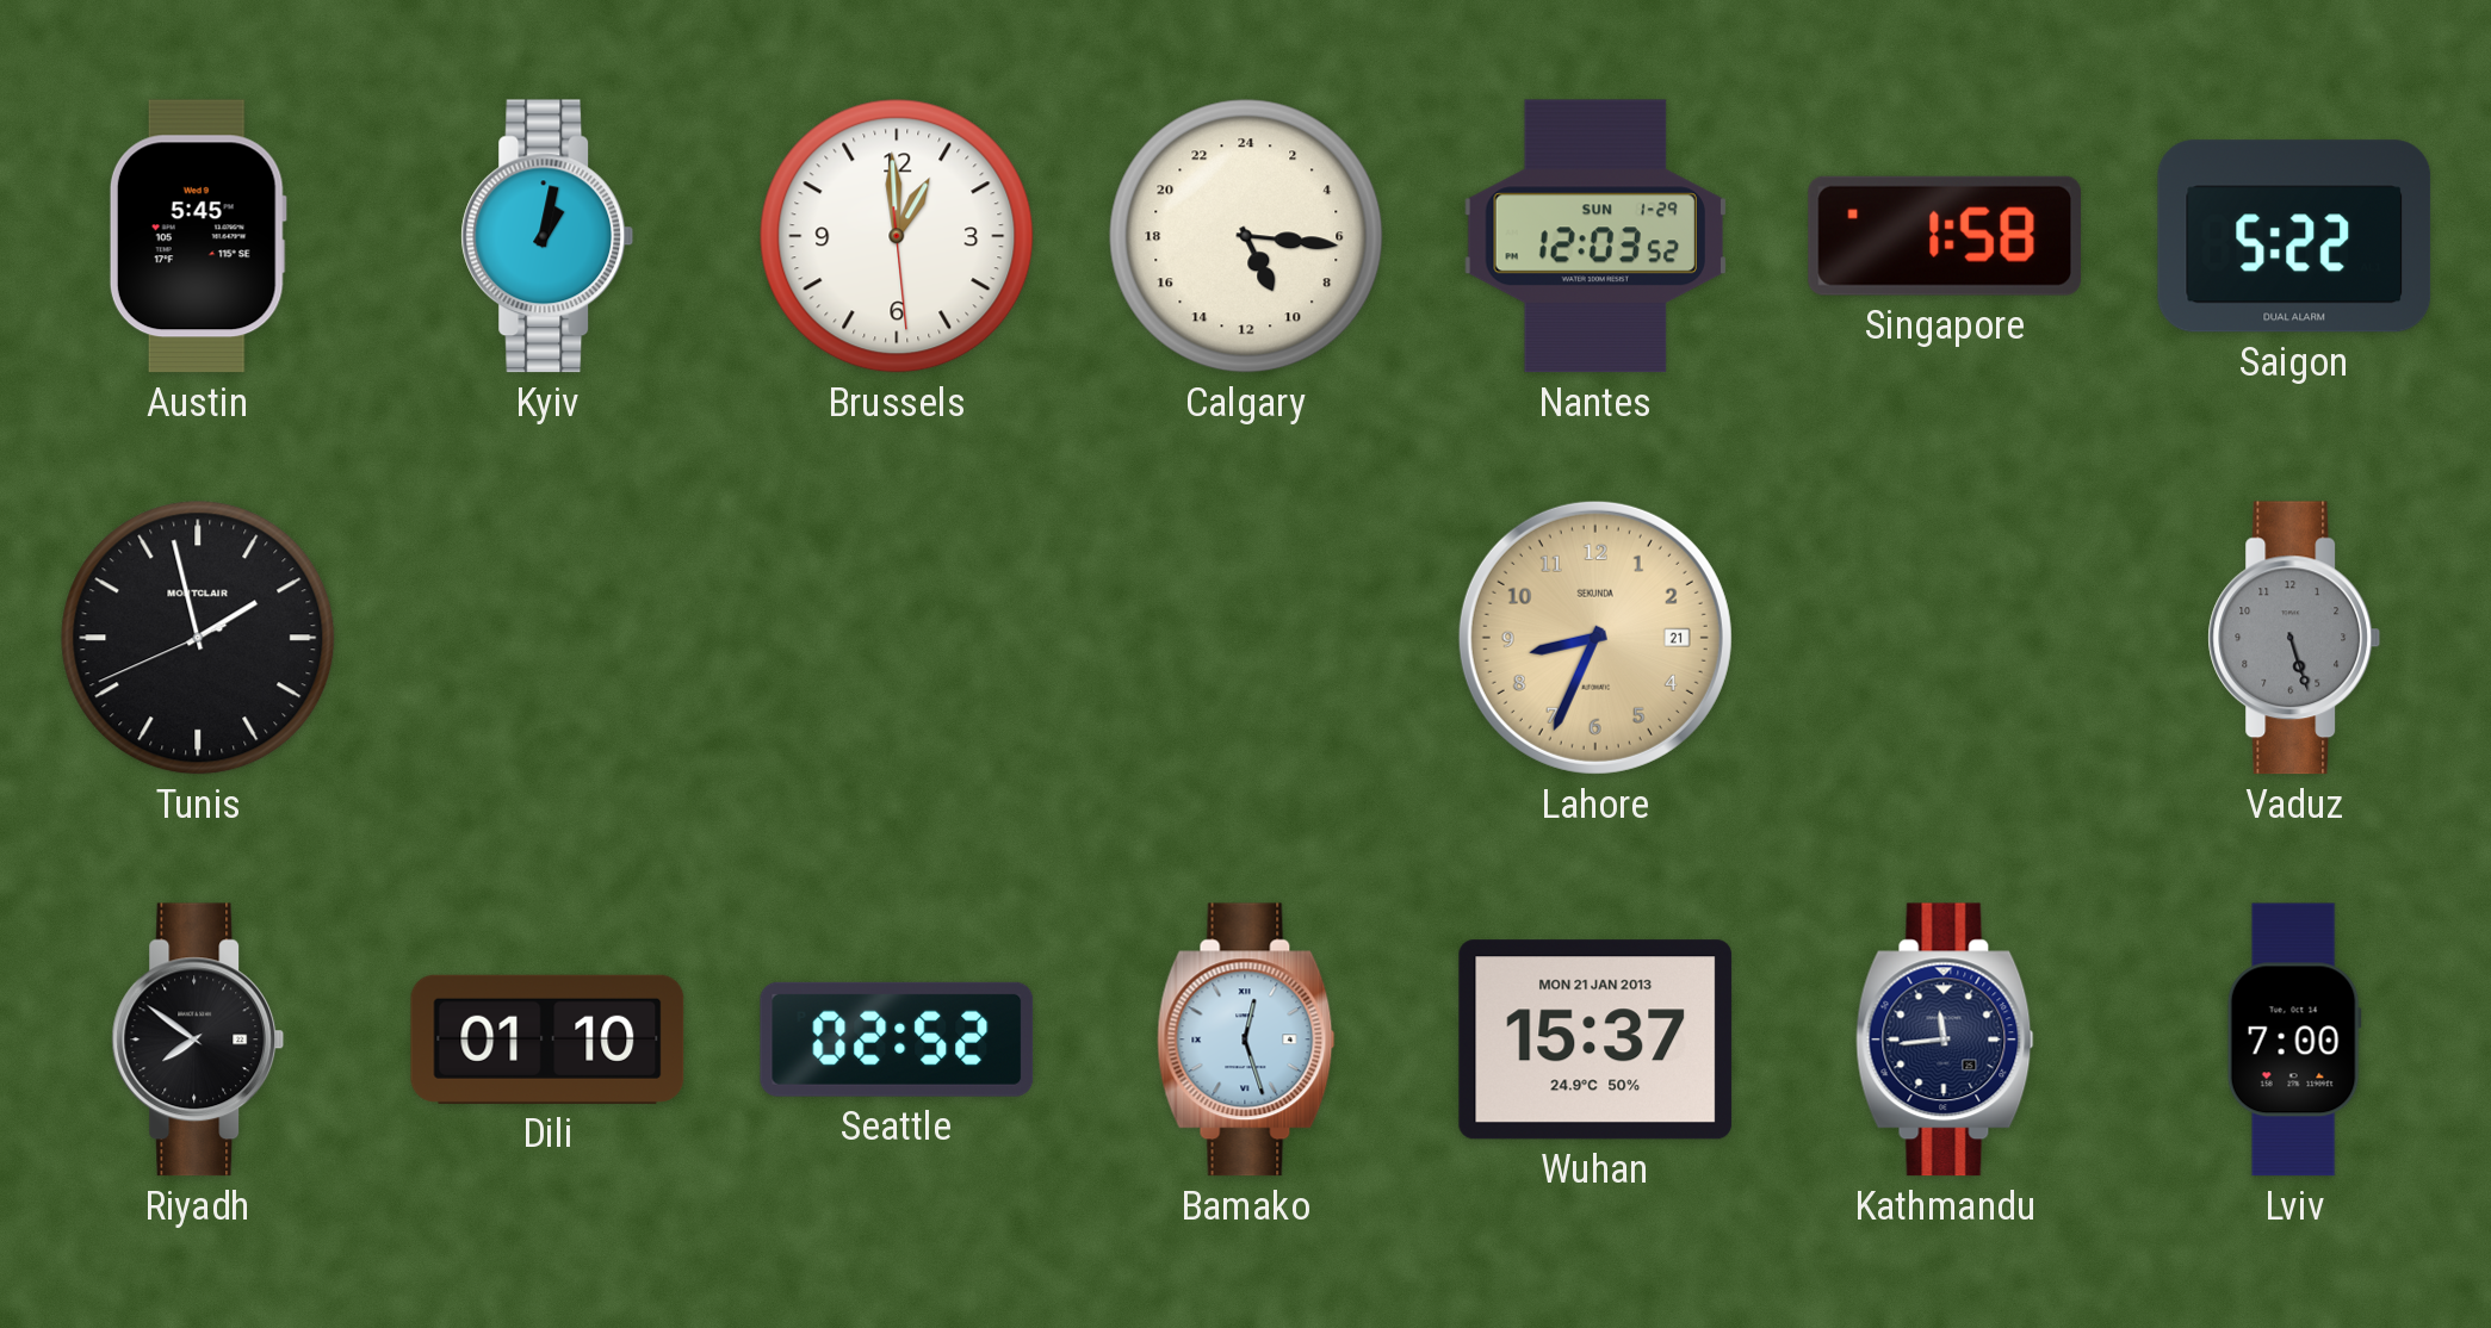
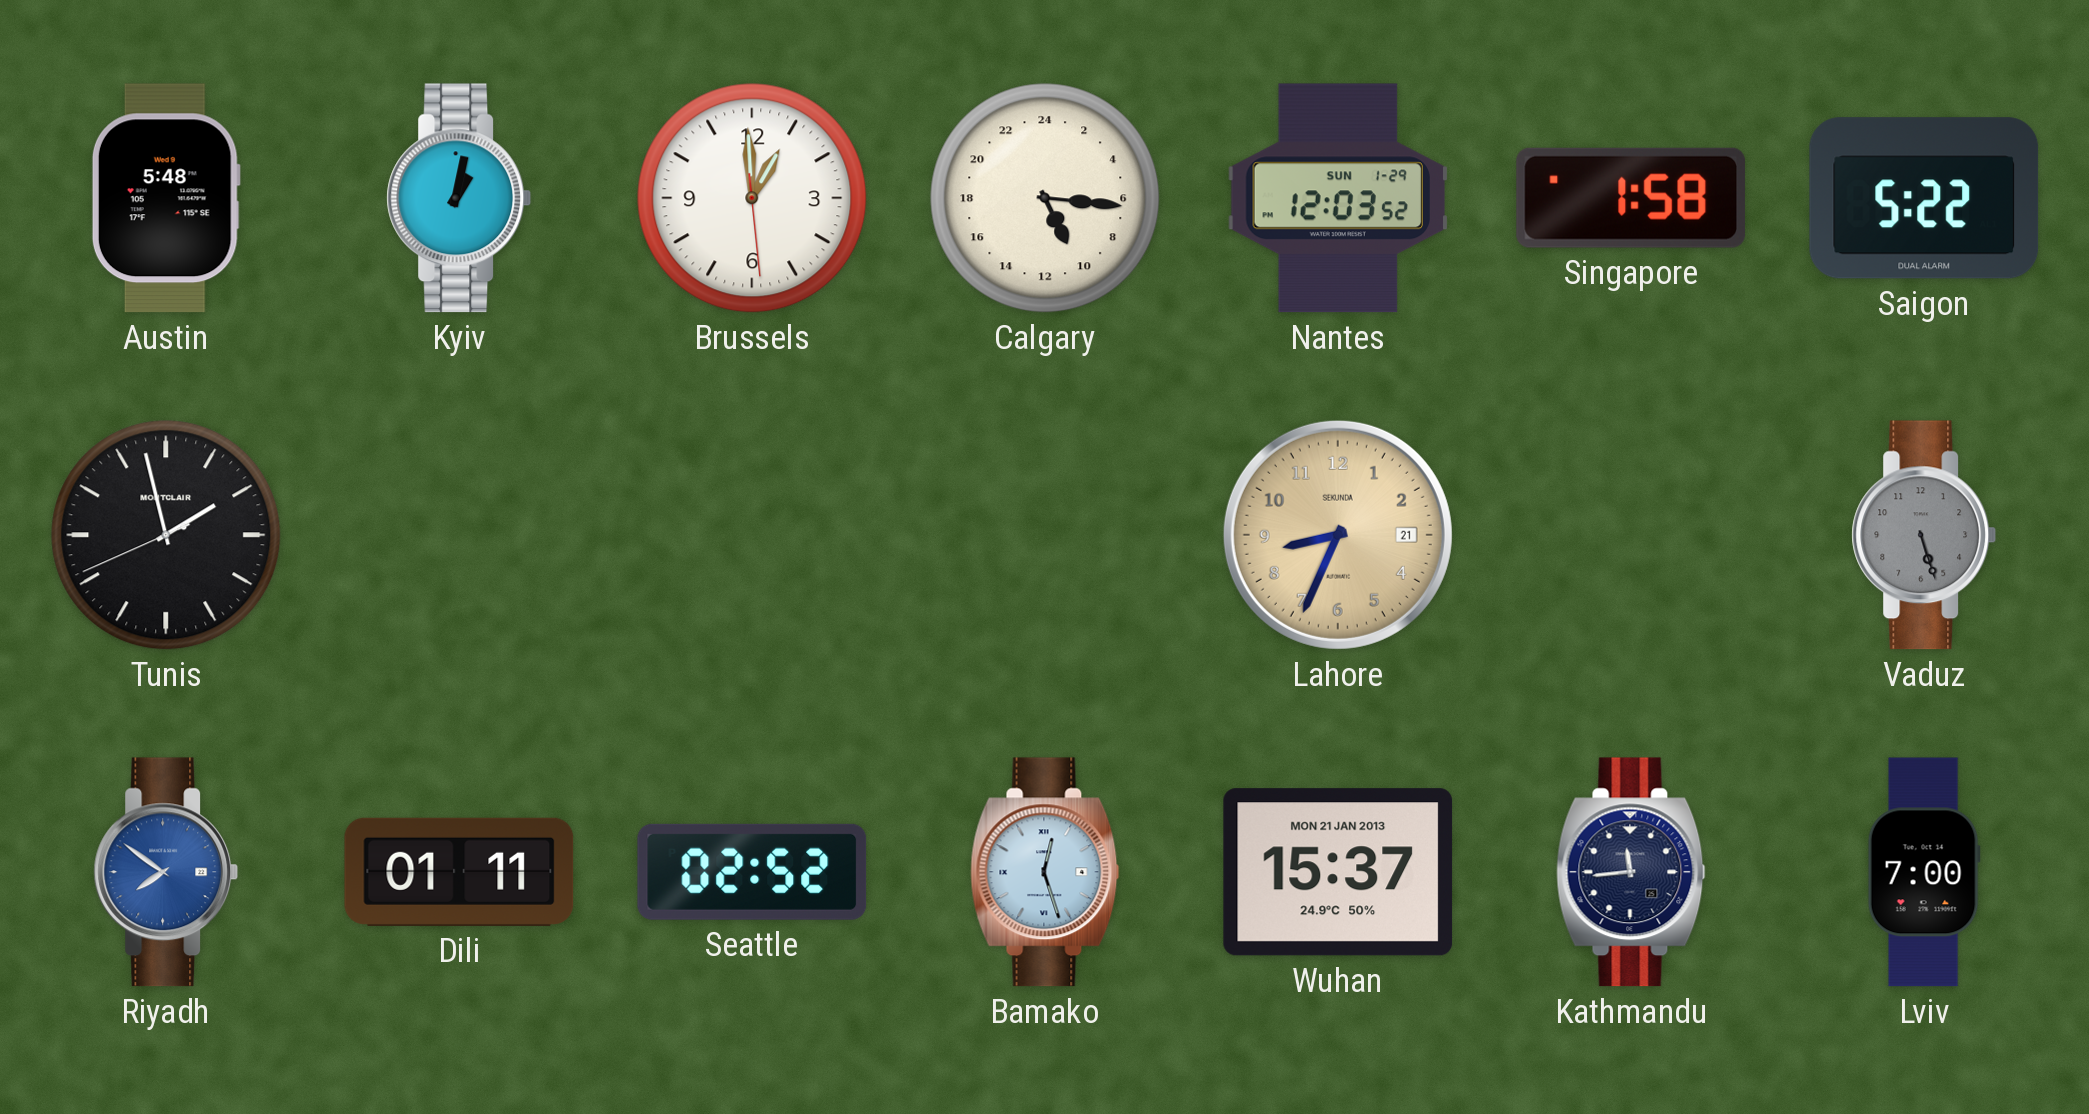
Austin: 5:45 -> 5:48
Riyadh dial: black -> blue
Dili: 01:10 -> 01:11
